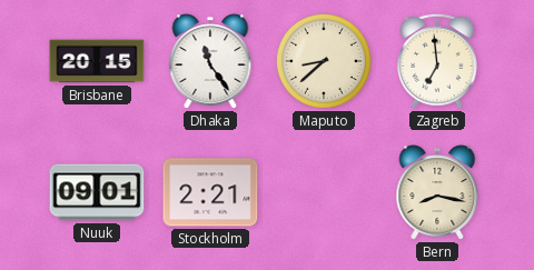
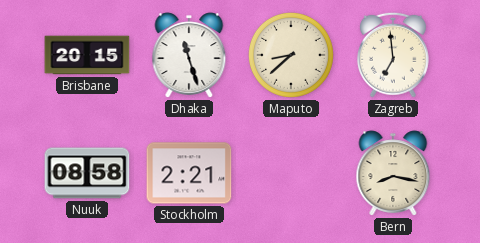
Dhaka: 11:24 -> 11:27
Nuuk: 09:01 -> 08:58
